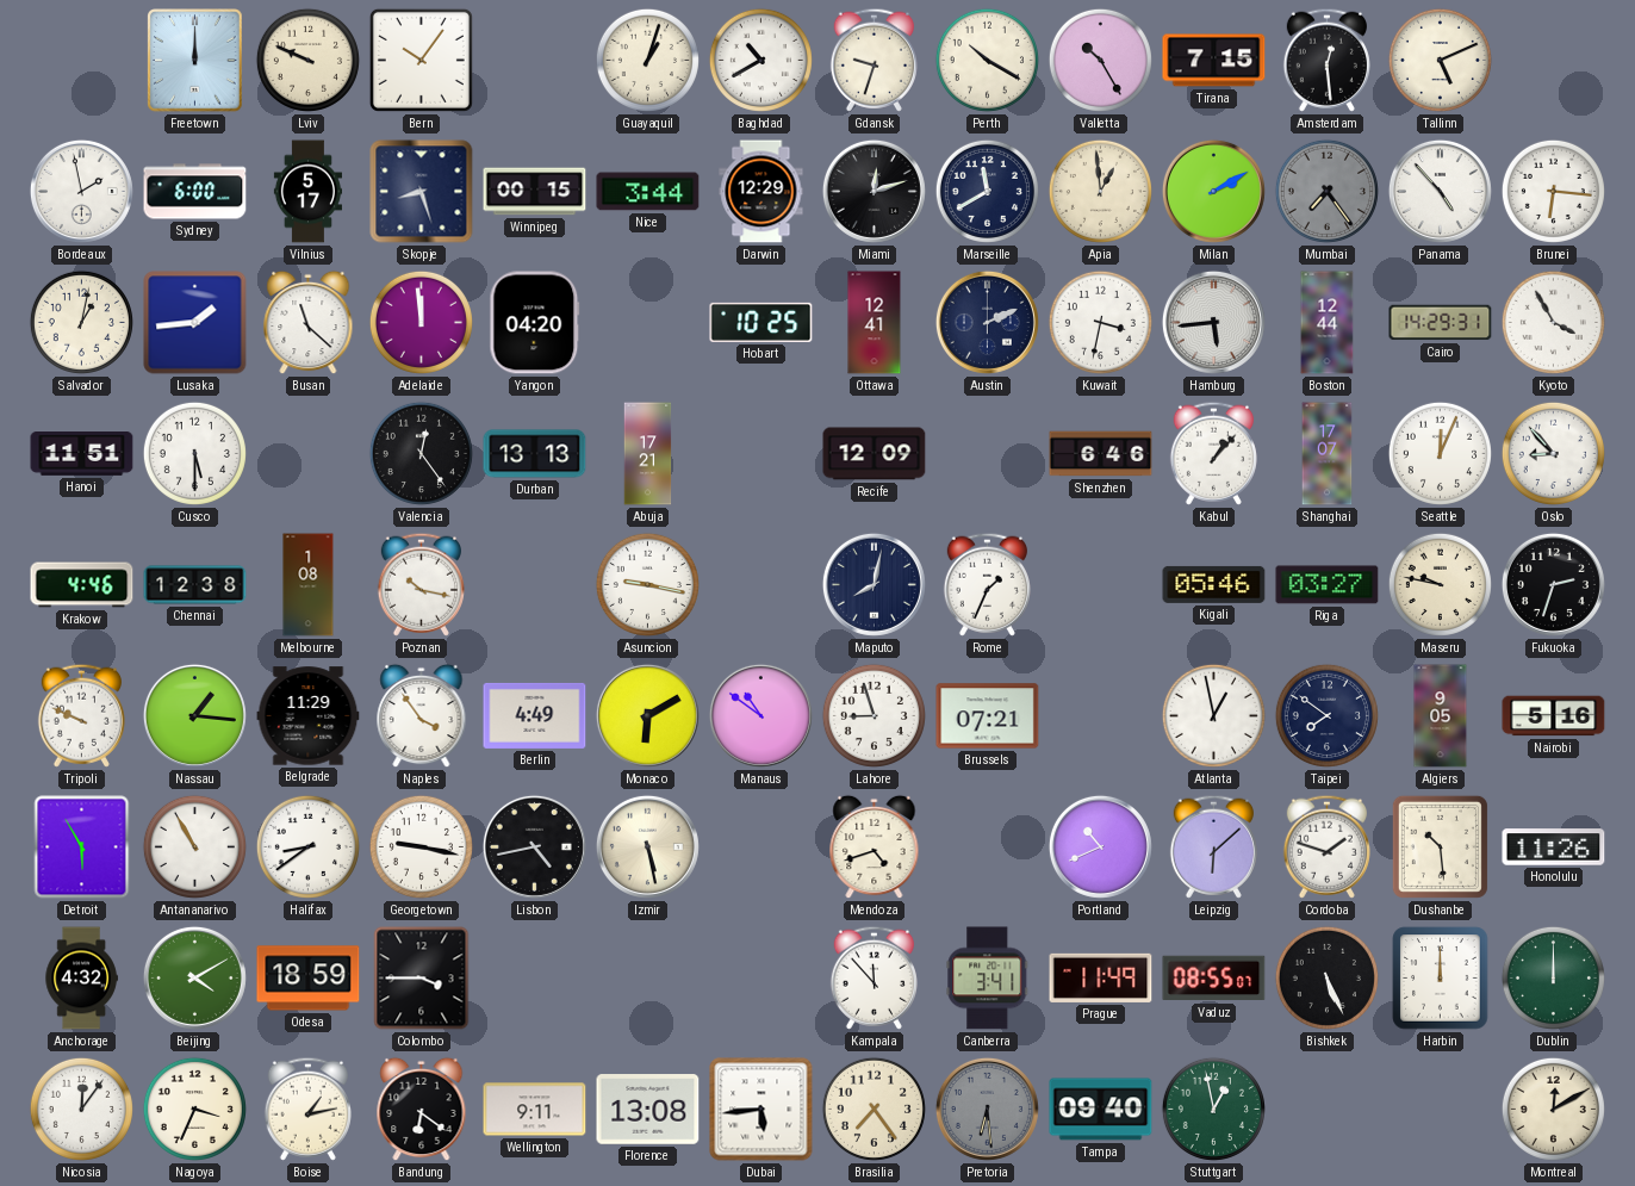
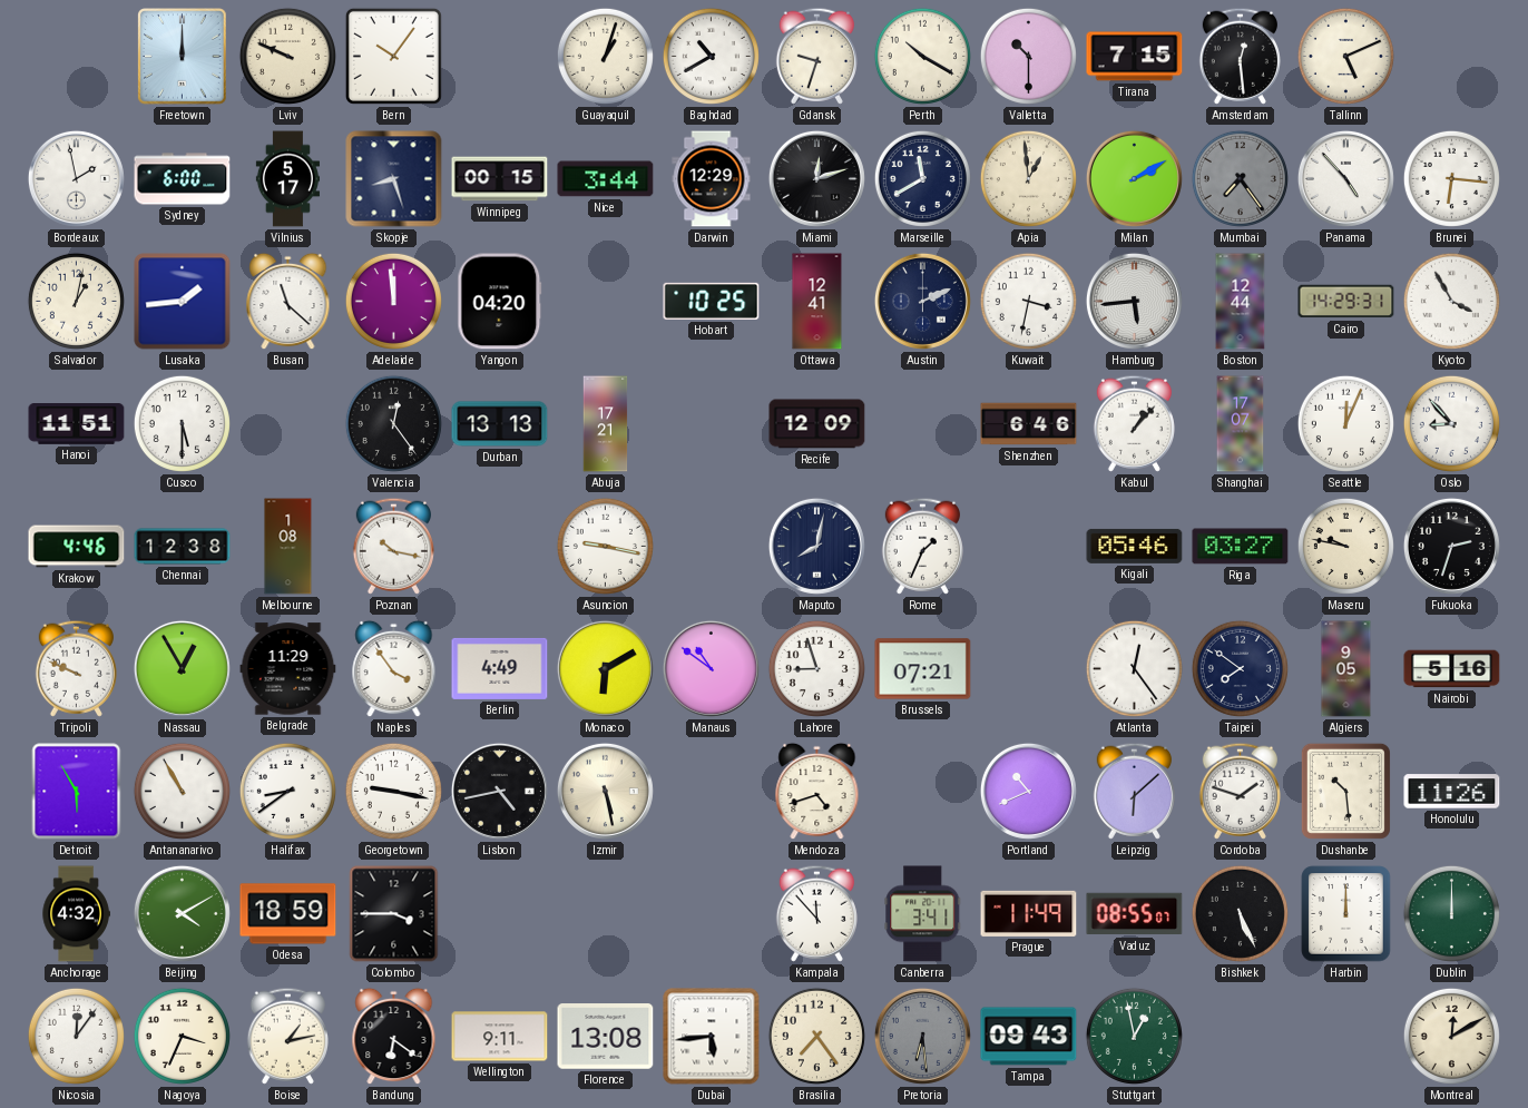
Valletta: 10:25 -> 10:30
Nassau: 1:16 -> 12:55
Atlanta: 12:58 -> 12:24
Tampa: 09:40 -> 09:43
